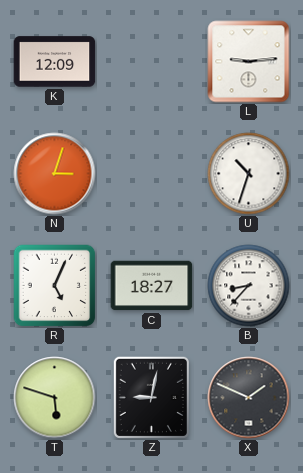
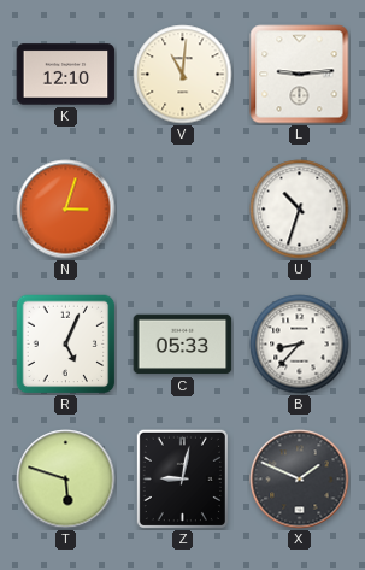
K: 12:09 -> 12:10
V: none -> 11:01
C: 18:27 -> 05:33
